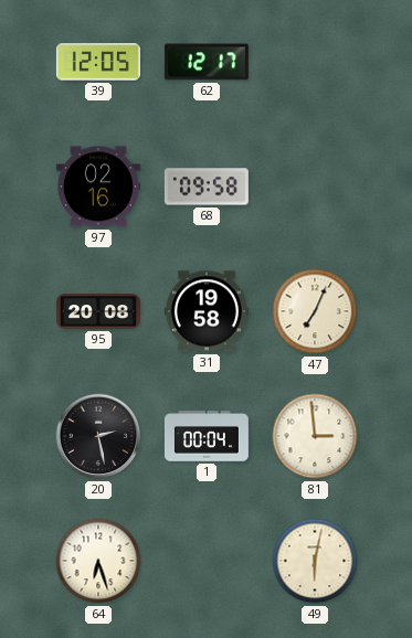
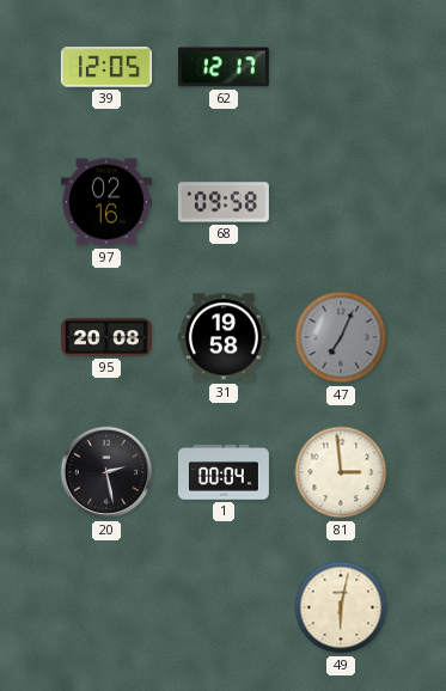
47 dial: cream -> grey
64: 6:27 -> none
